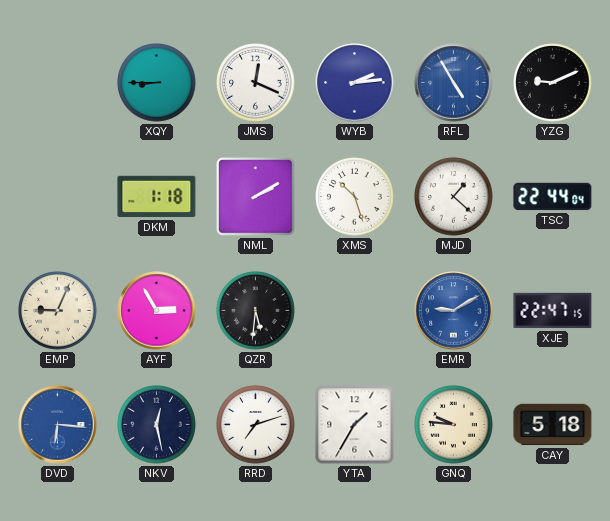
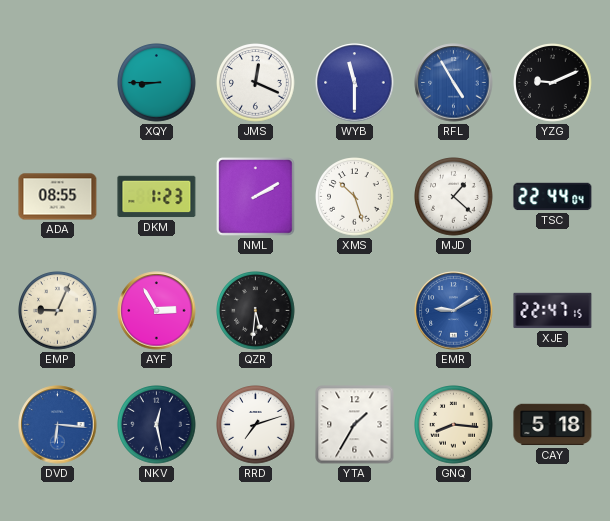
WYB: 2:14 -> 11:30
ADA: none -> 08:55
DKM: 1:18 -> 1:23
GNQ: 9:46 -> 8:16
